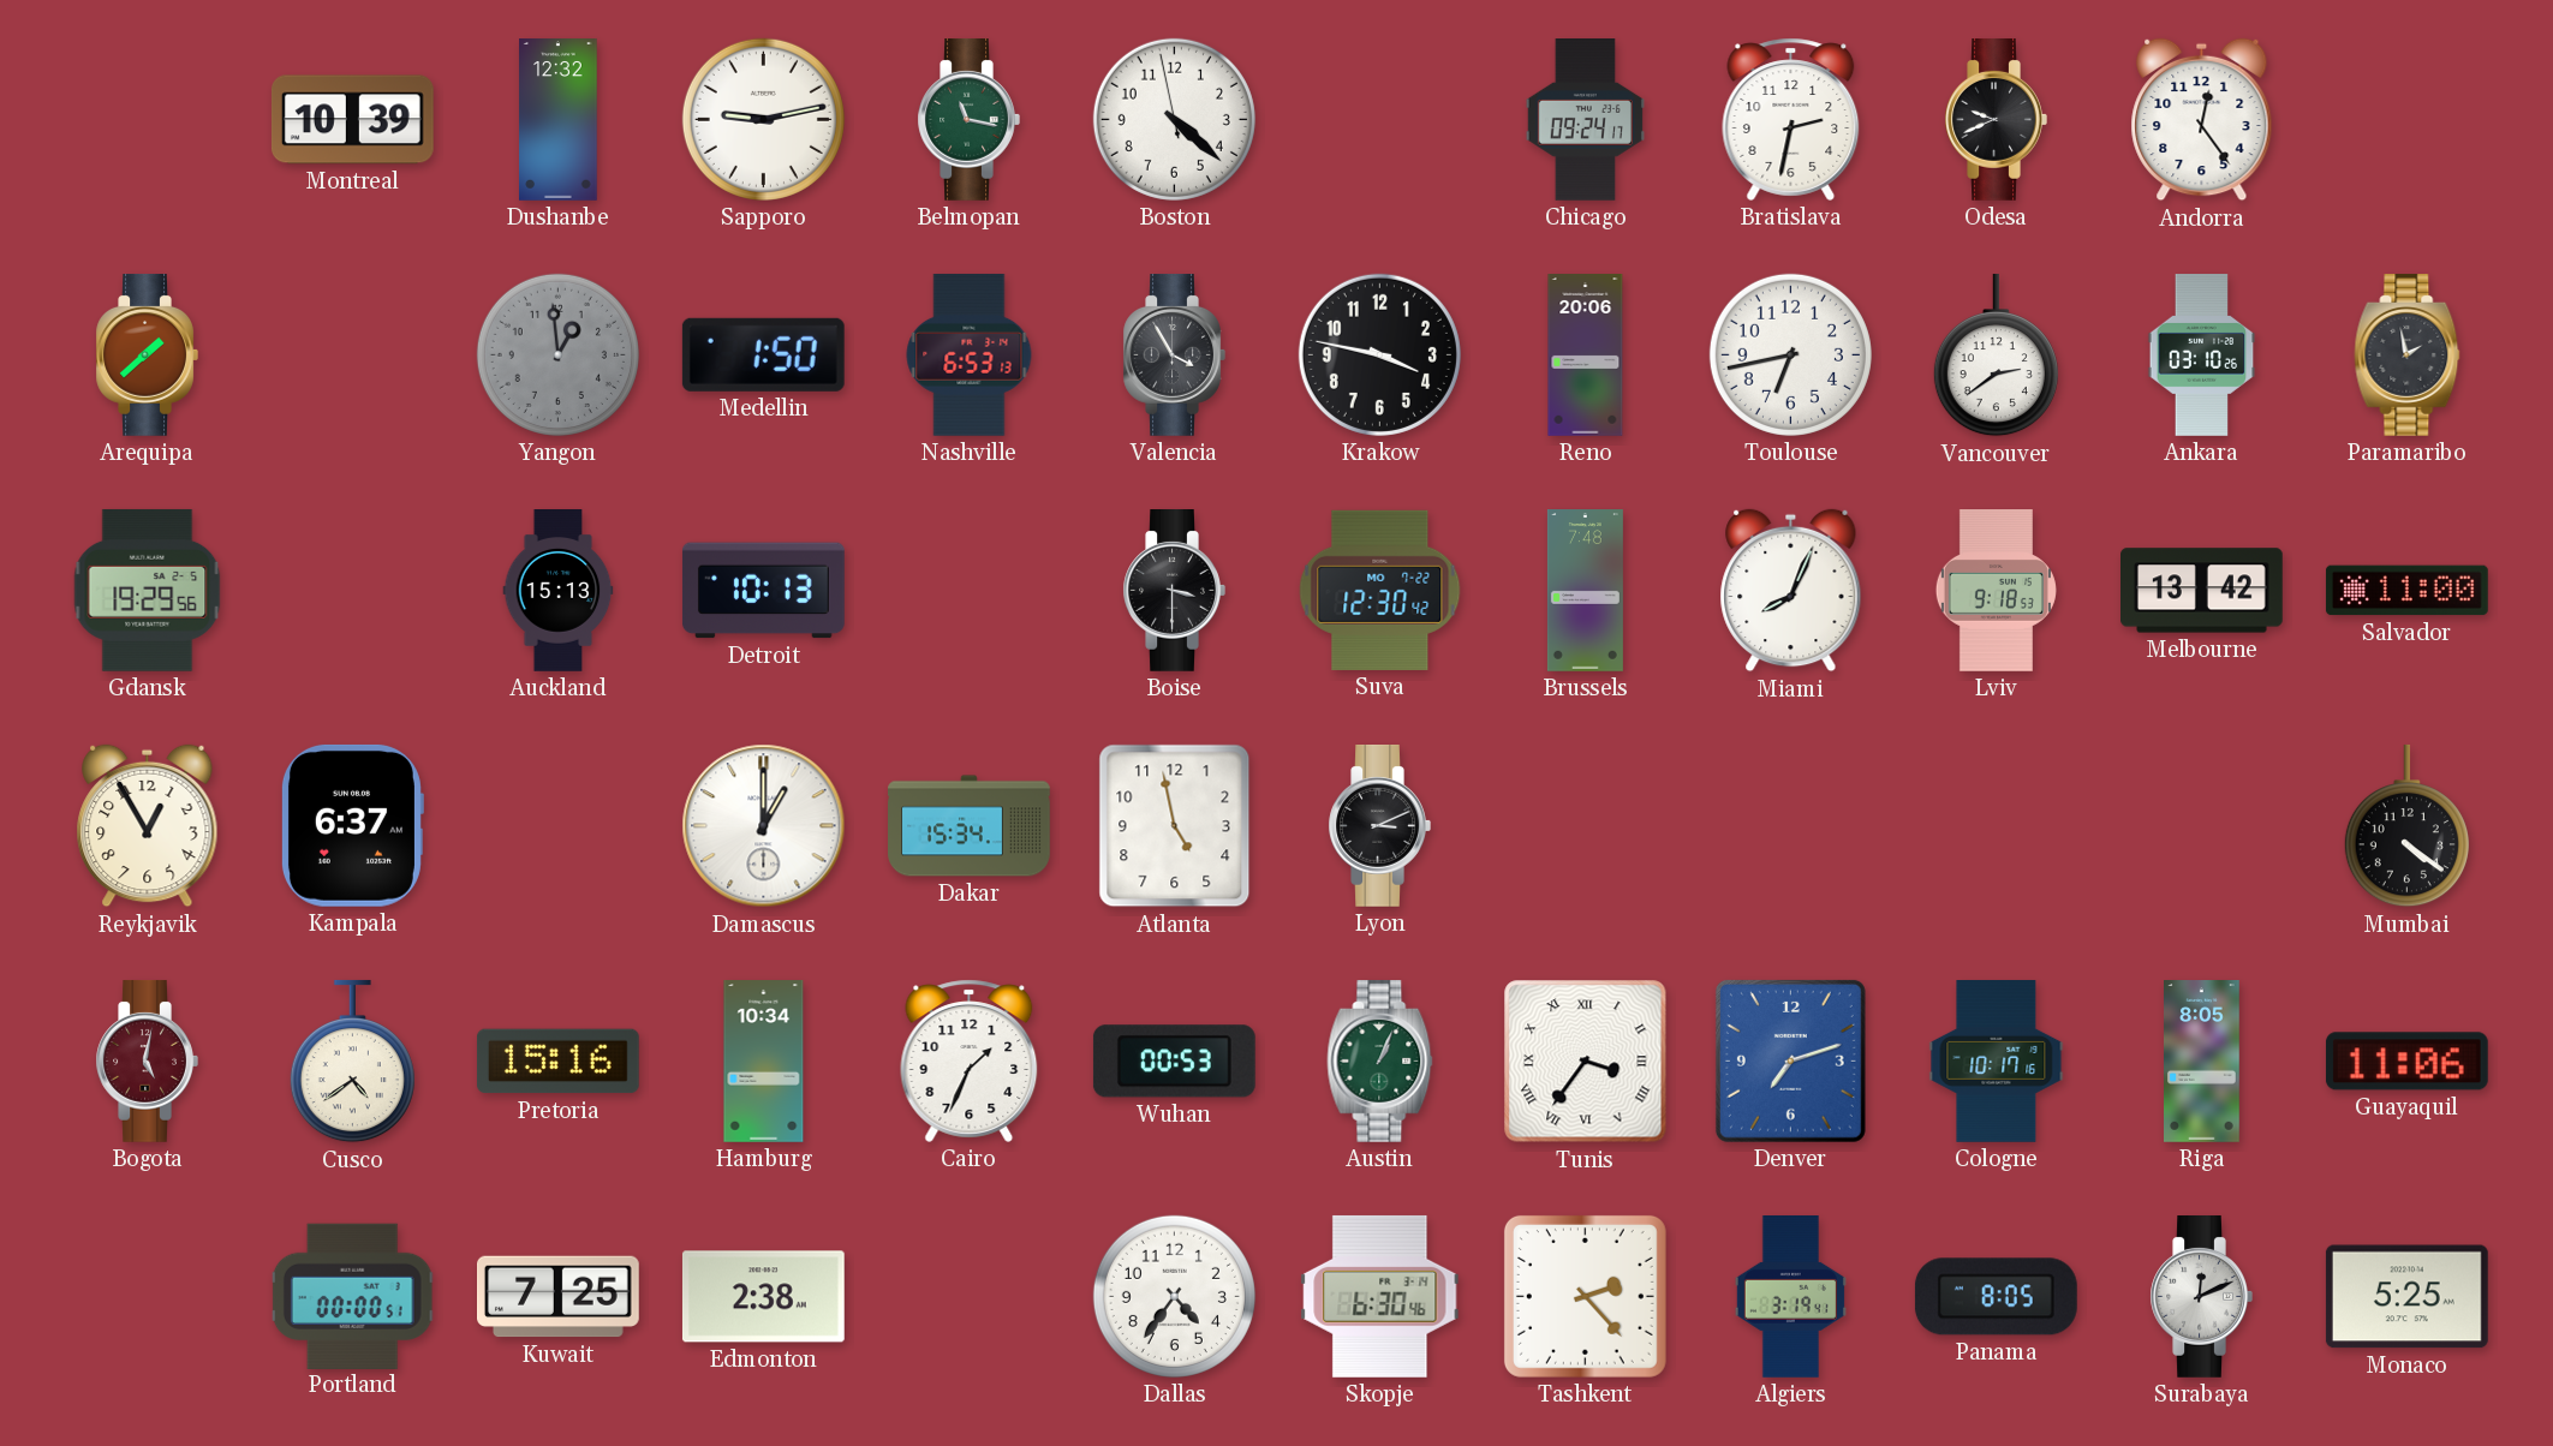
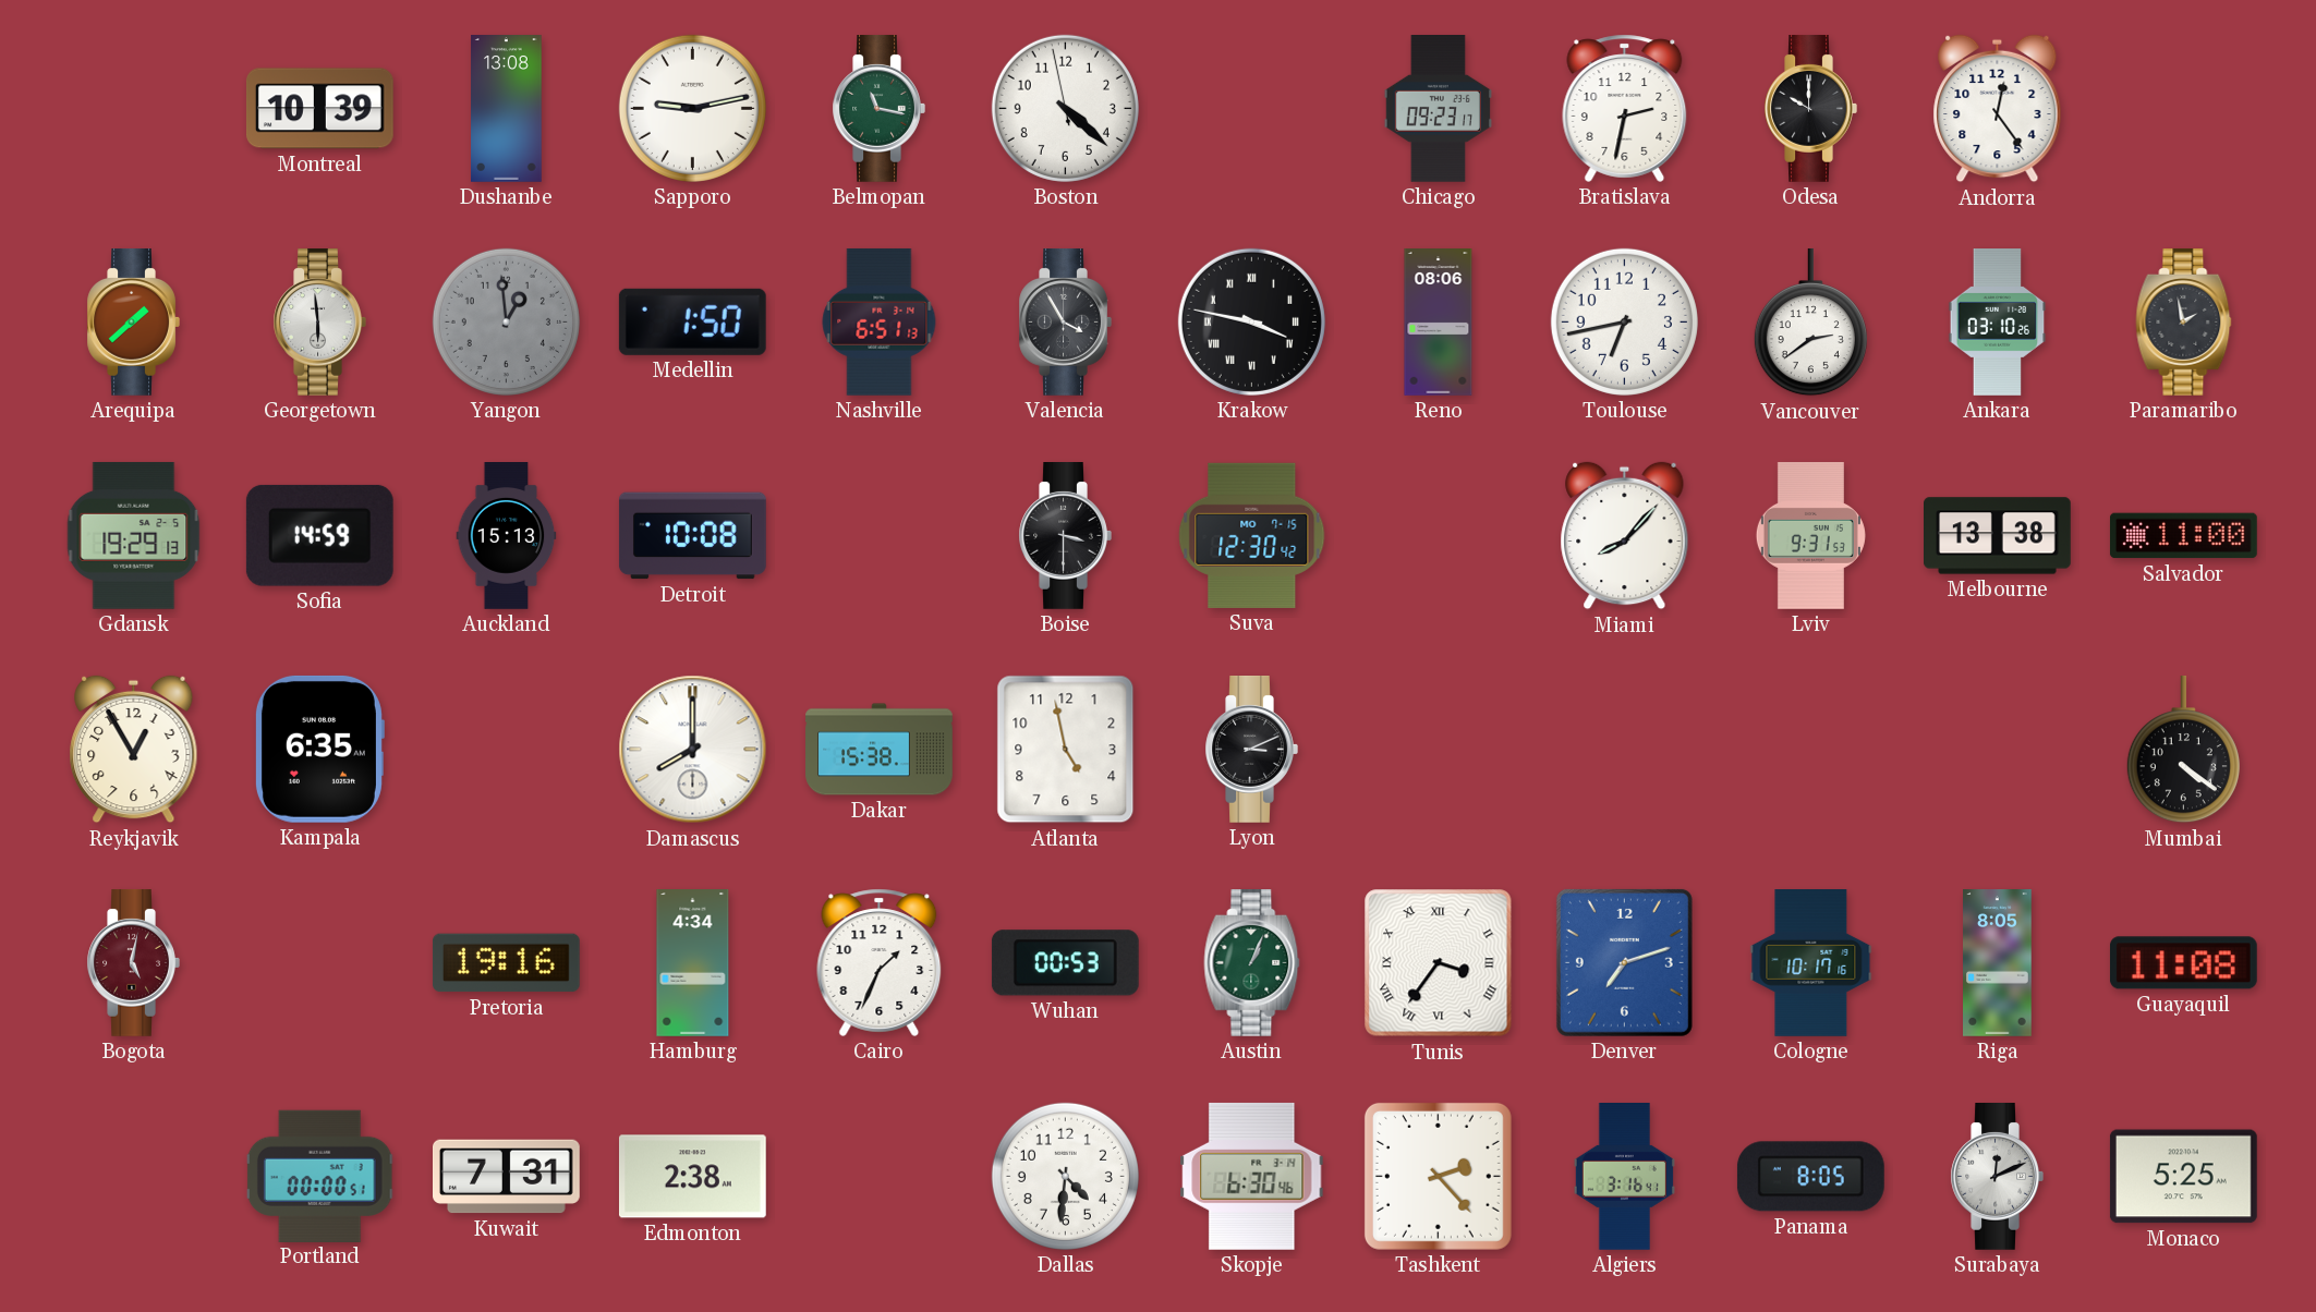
Dushanbe: 12:32 -> 13:08
Chicago: 09:24 -> 09:23
Odesa: 9:41 -> 10:00
Georgetown: none -> 5:59
Nashville: 6:53 -> 6:51
Krakow numerals: Arabic -> Roman
Reno: 20:06 -> 08:06
Gdansk: 19:29:56 -> 19:29:13
Sofia: none -> 14:59
Detroit: 10:13 -> 10:08
Suva date: MO 7-22 -> MO 7-15
Brussels: 7:48 -> none
Miami: 8:04 -> 8:07
Lviv: 9:18 -> 9:31
Melbourne: 13:42 -> 13:38
Kampala: 6:37 -> 6:35
Damascus: 1:00 -> 8:00
Dakar: 15:34 -> 15:38
Cusco: 4:39 -> none
Pretoria: 15:16 -> 19:16
Hamburg: 10:34 -> 4:34
Guayaquil: 11:06 -> 11:08
Kuwait: 7:25 -> 7:31
Dallas: 4:36 -> 4:31
Algiers: 3:19 -> 3:16
